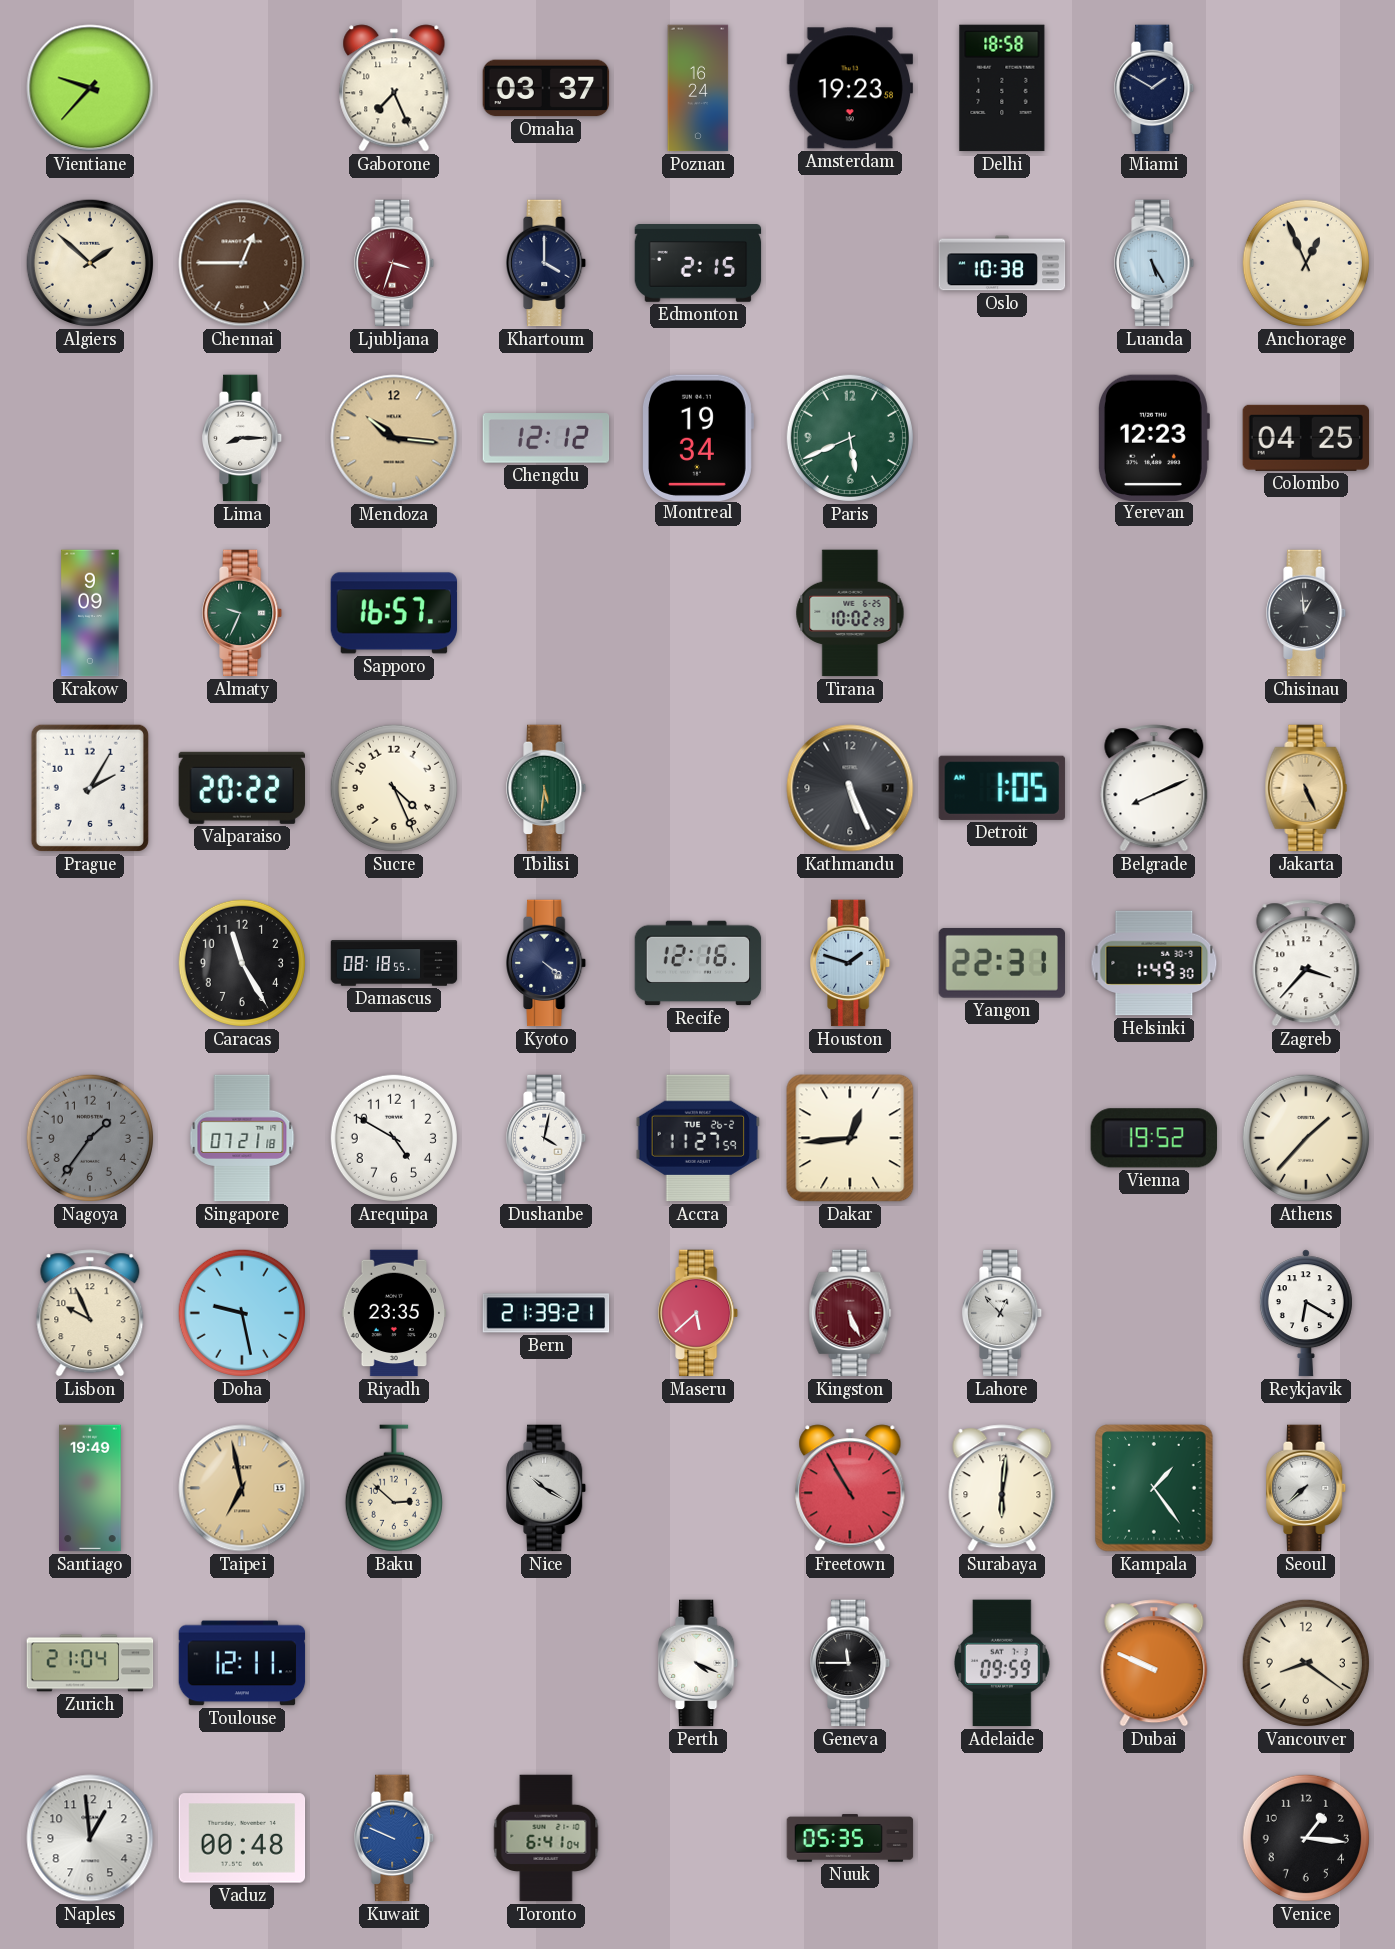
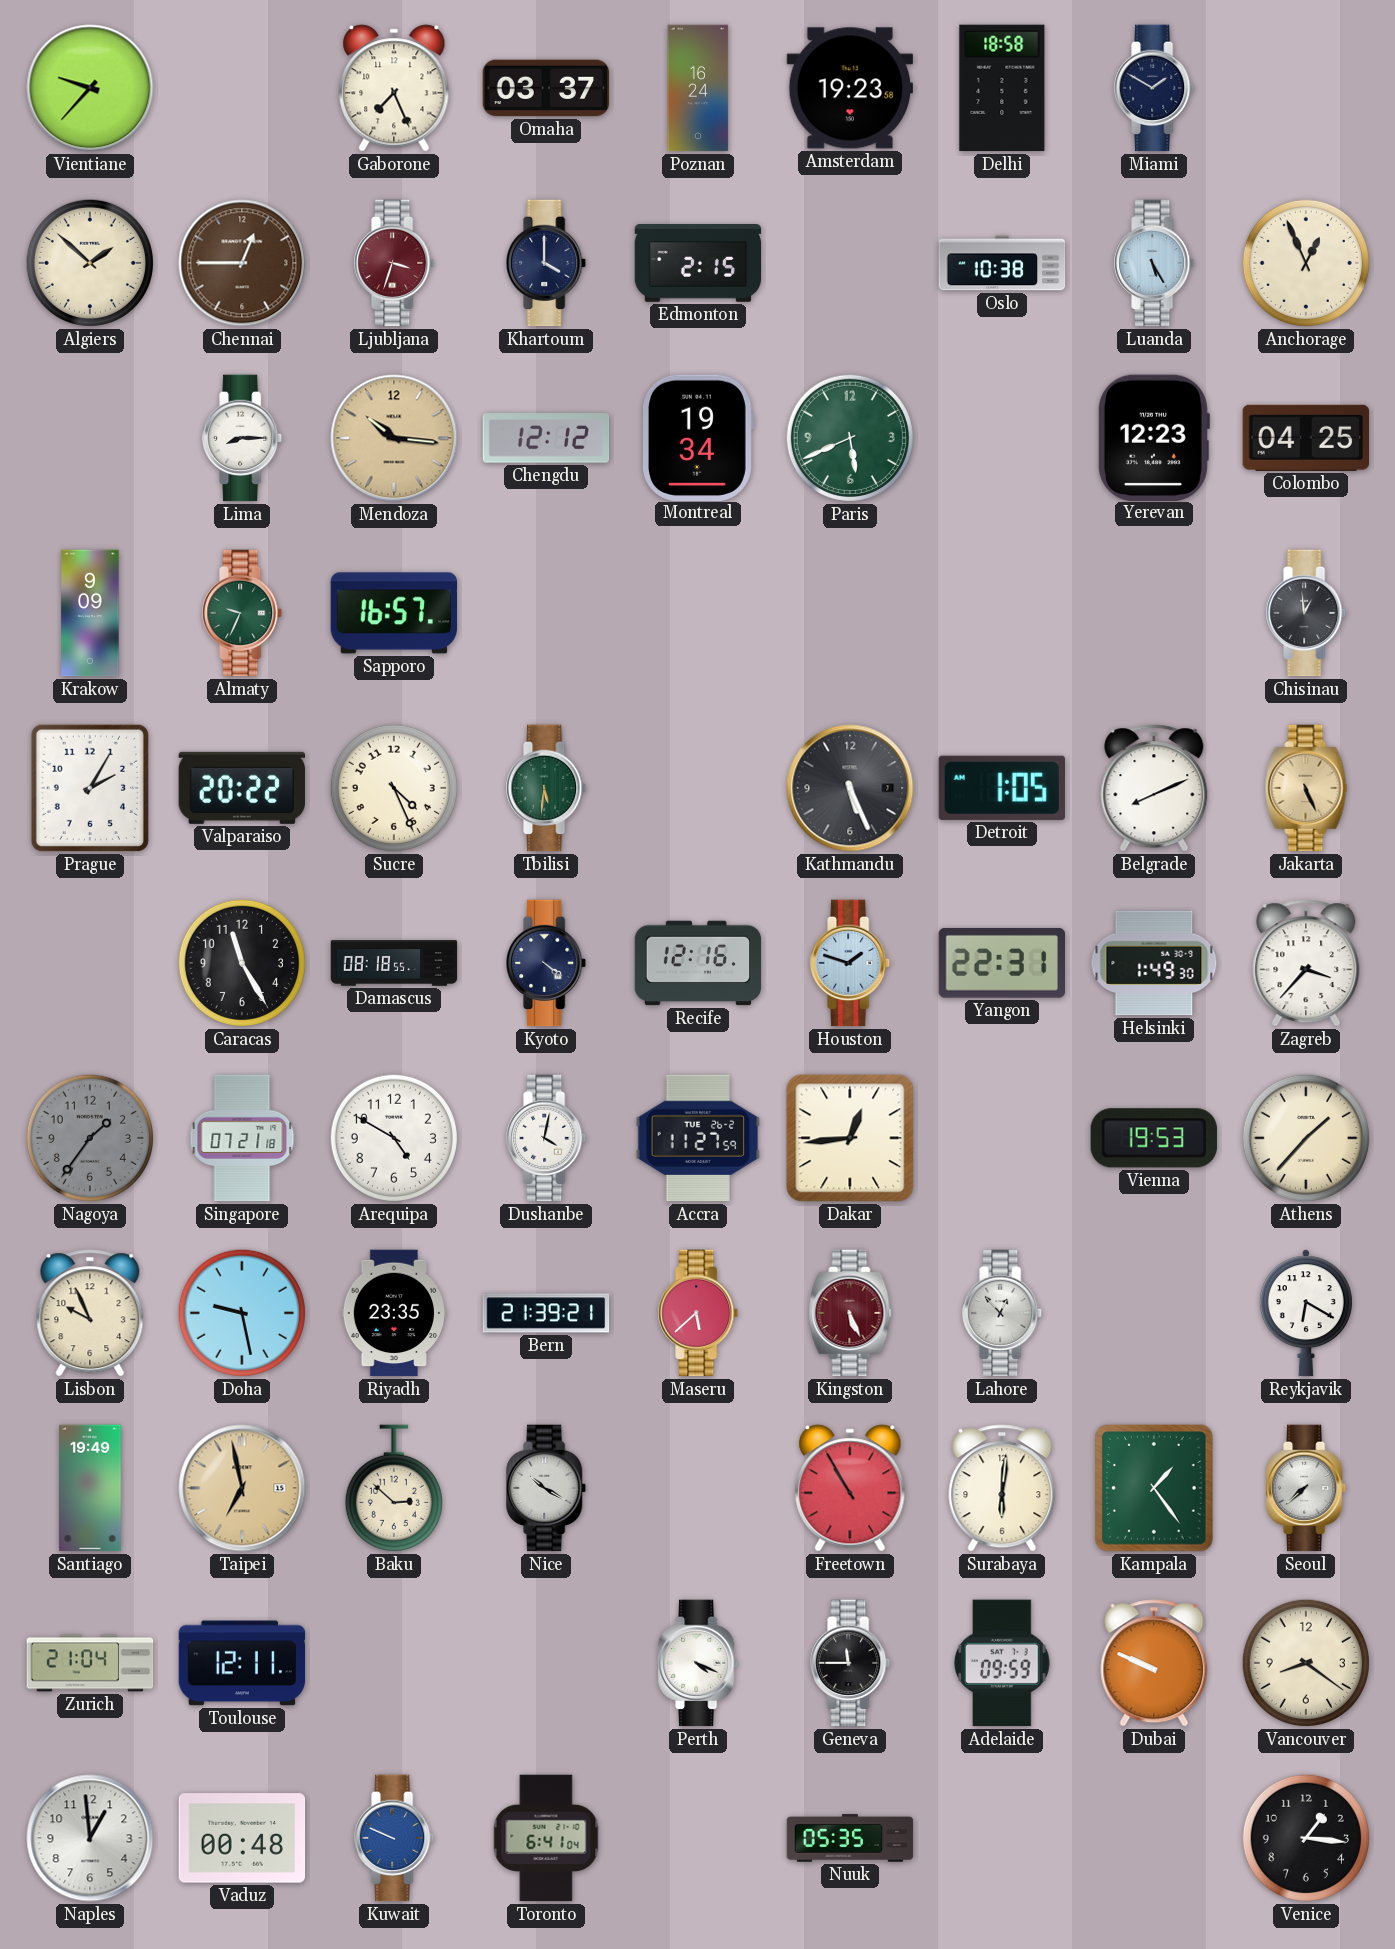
Tirana: 10:02 -> none
Vienna: 19:52 -> 19:53
